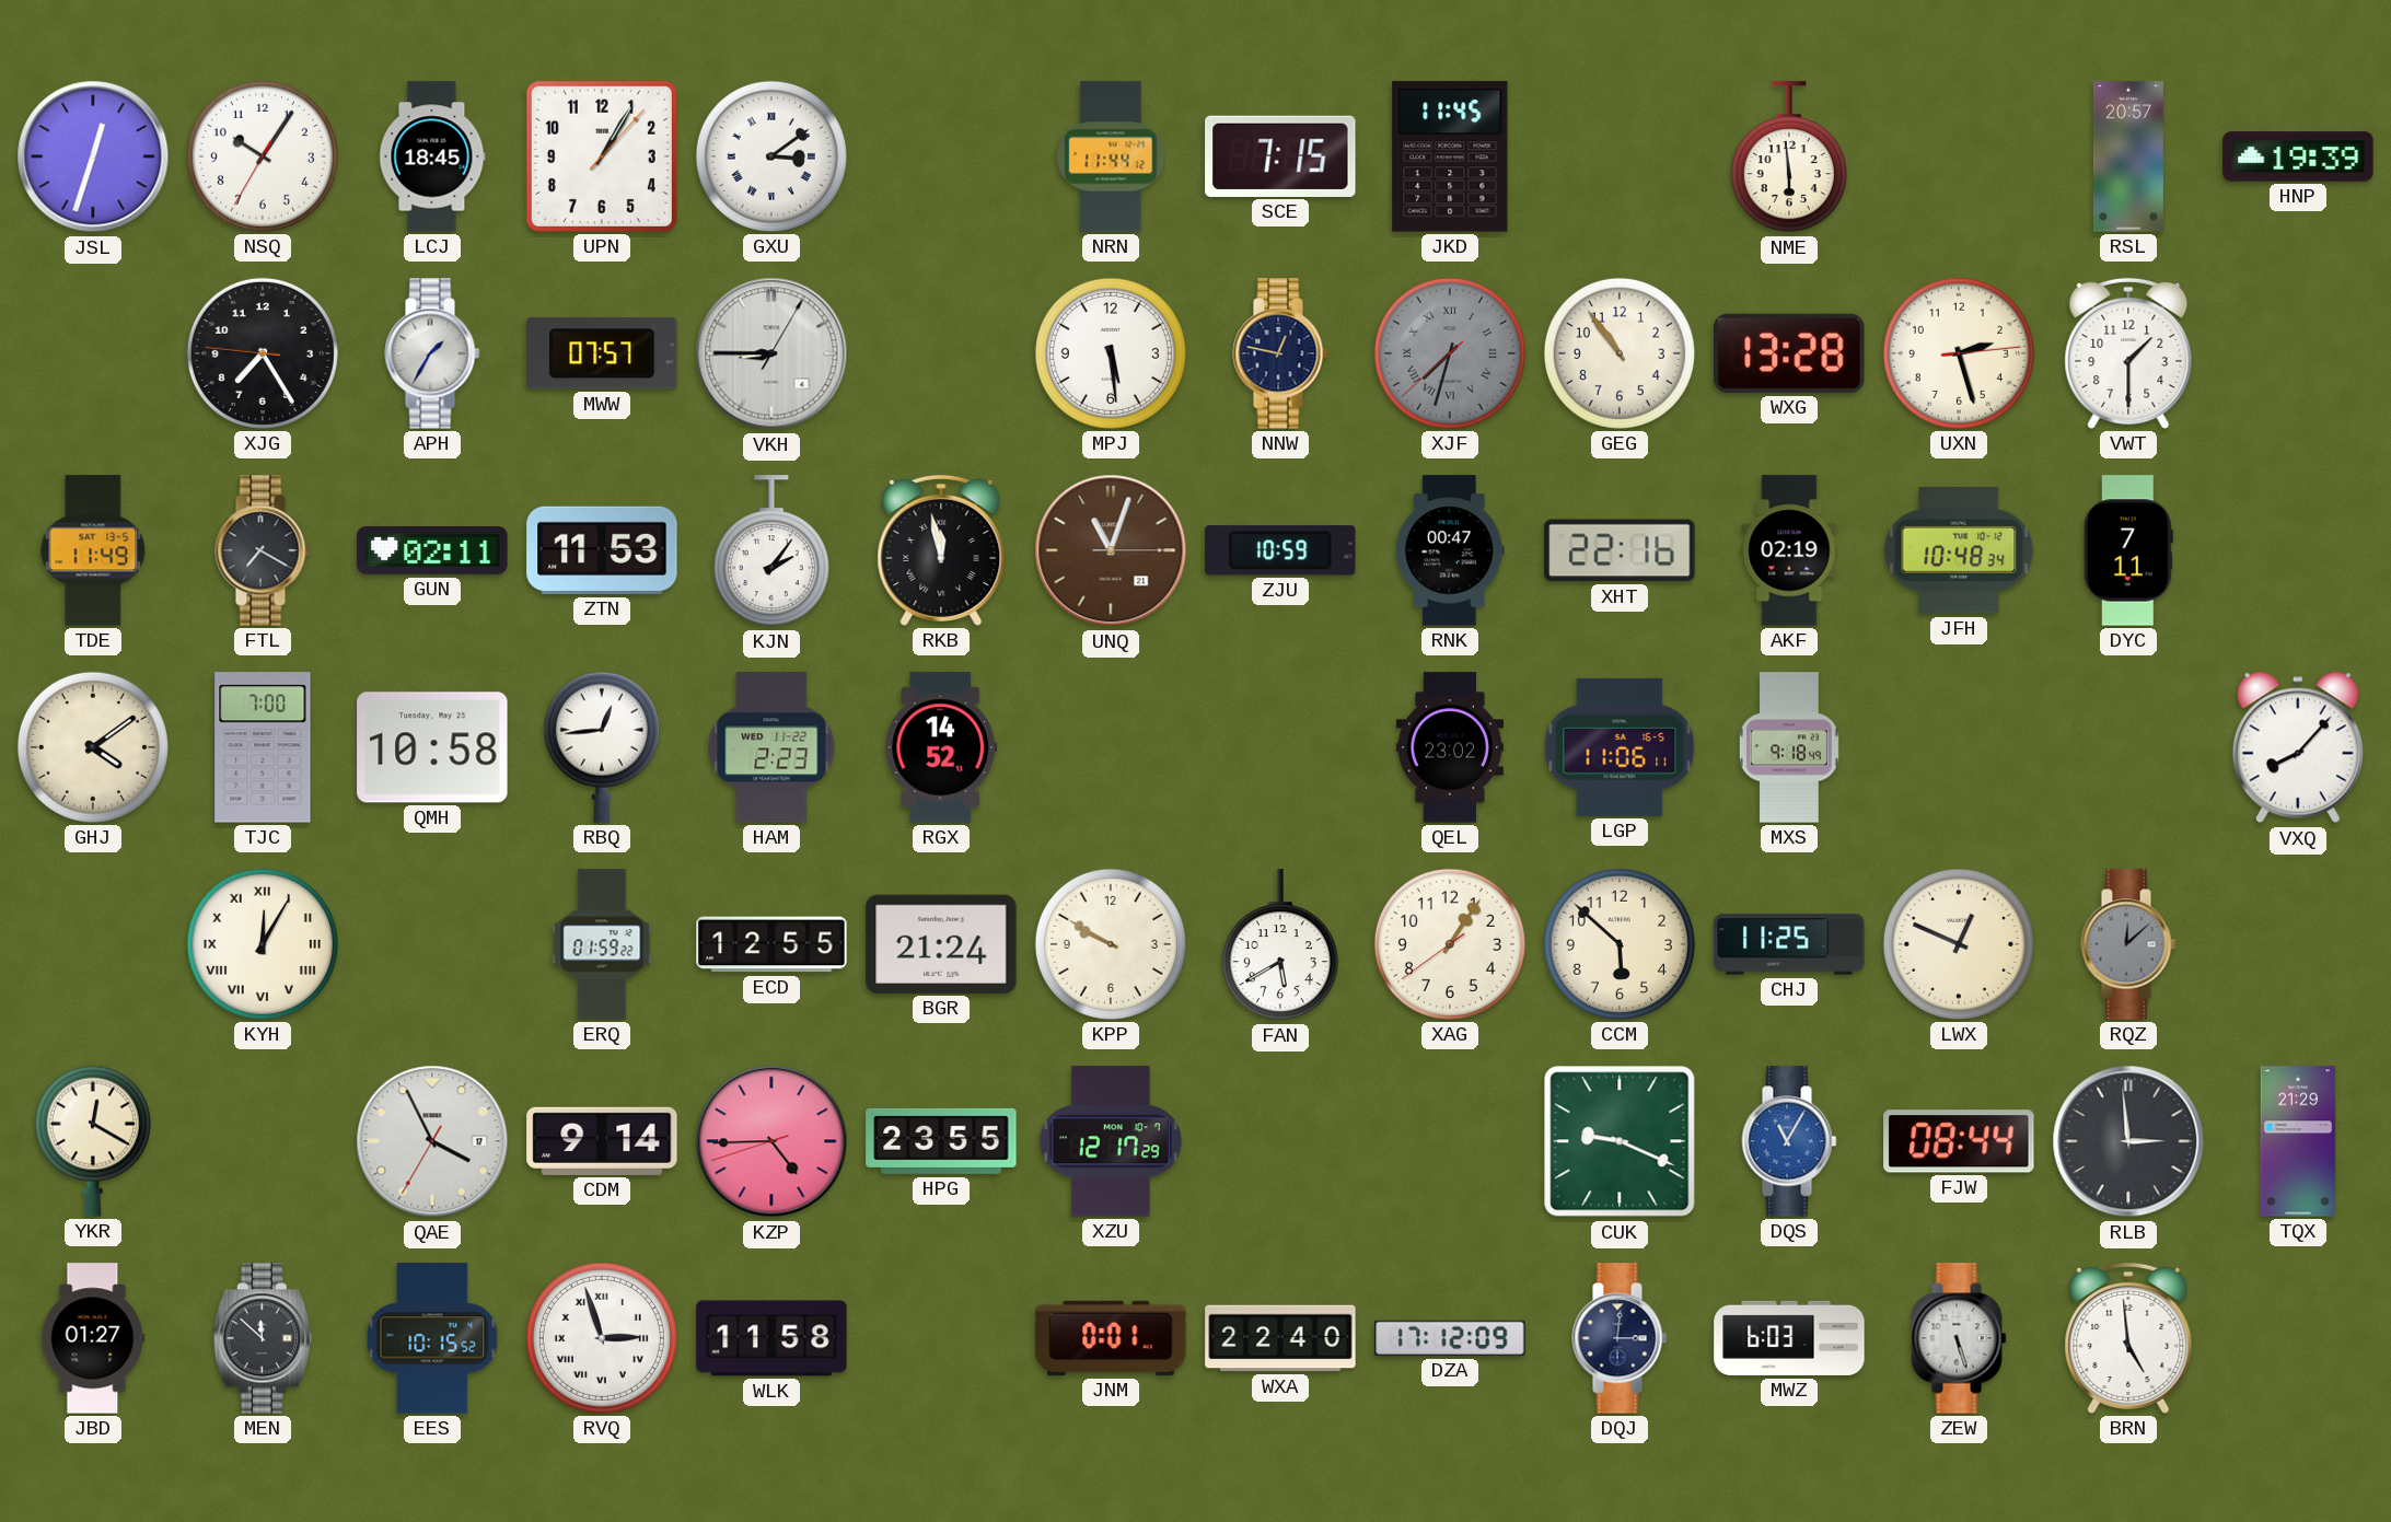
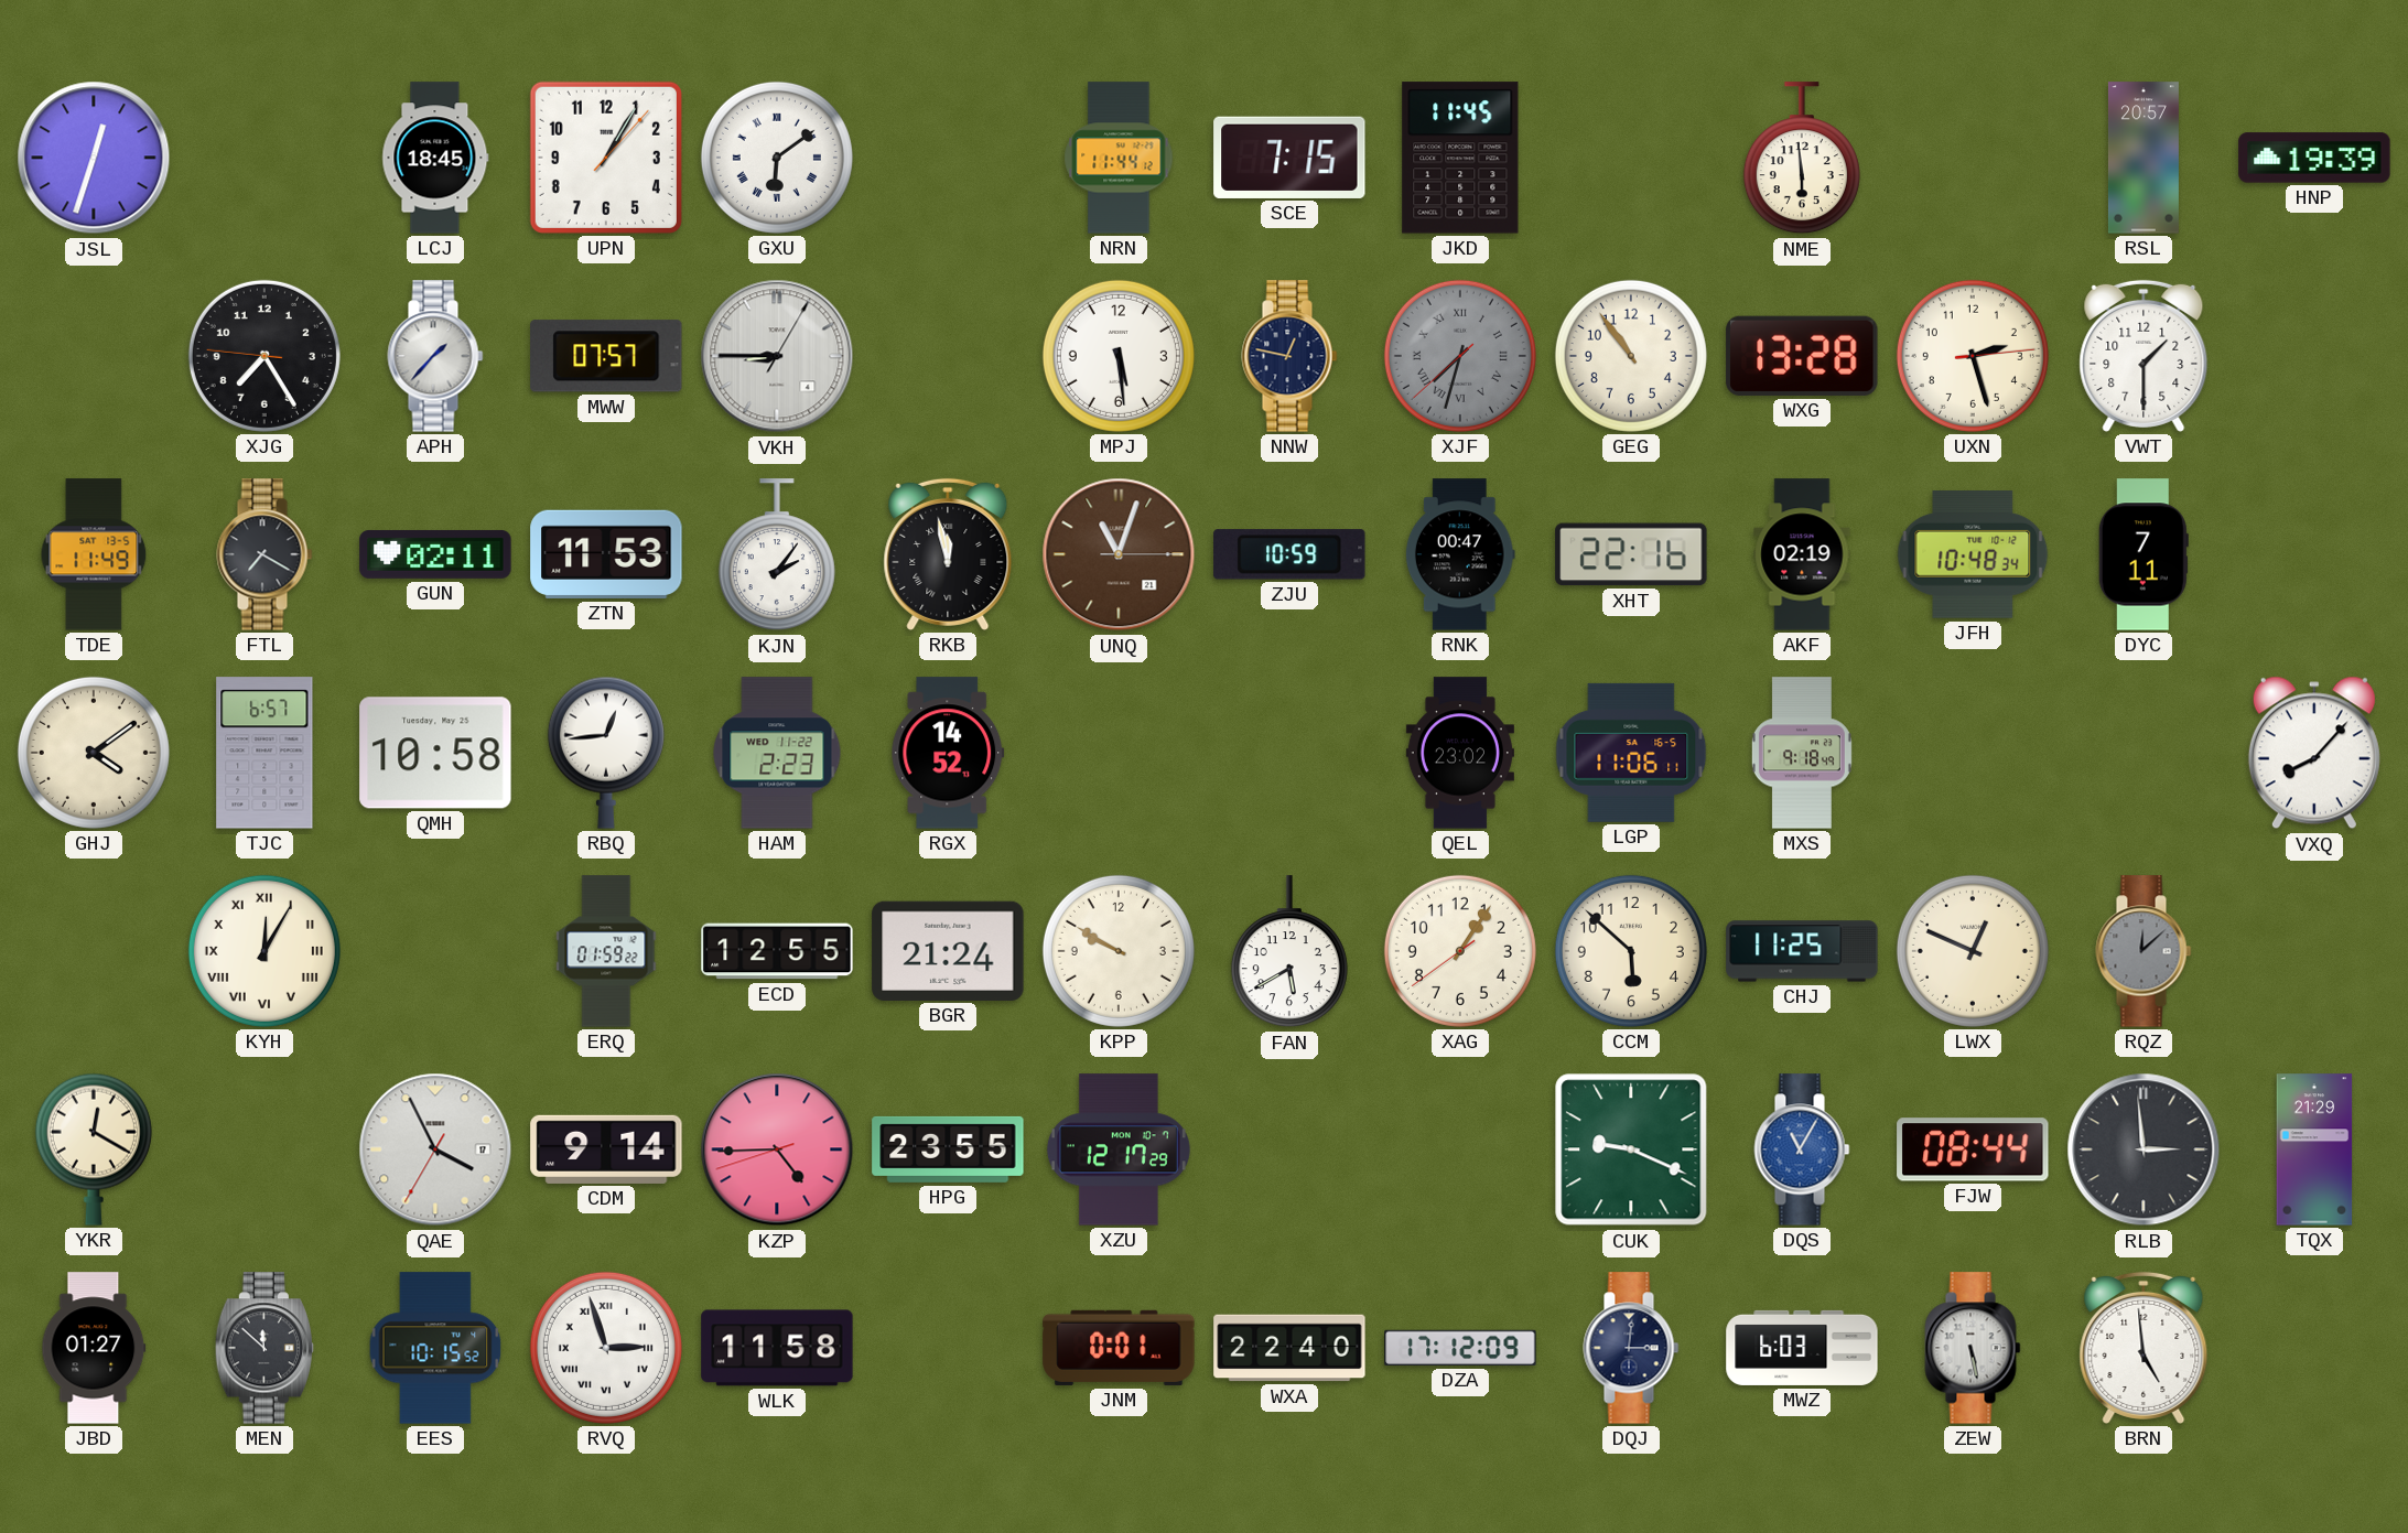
NSQ: 10:05 -> none
GXU: 3:09 -> 6:09
APH: 1:35 -> 1:37
TJC: 7:00 -> 6:57
ZEW: 5:27 -> 5:28
